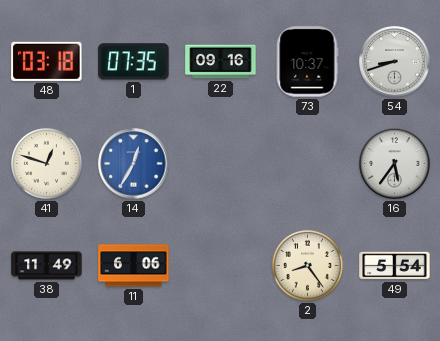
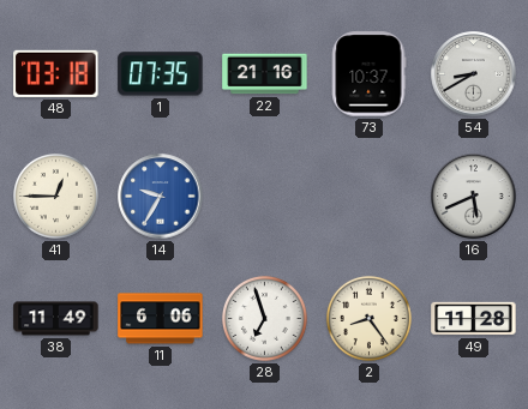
22: 09:16 -> 21:16
54: 8:42 -> 8:40
41: 12:48 -> 12:45
14: 12:35 -> 9:35
16: 5:36 -> 5:41
28: none -> 6:57
49: 5:54 -> 11:28
